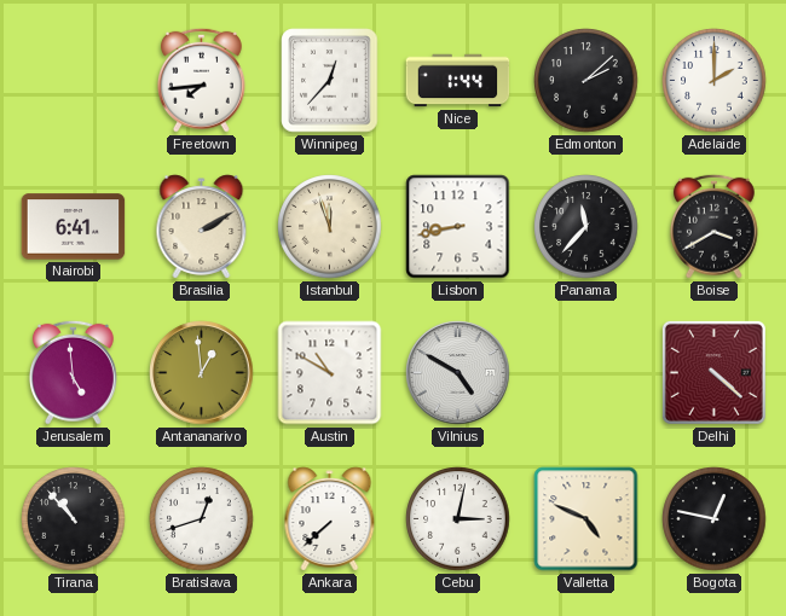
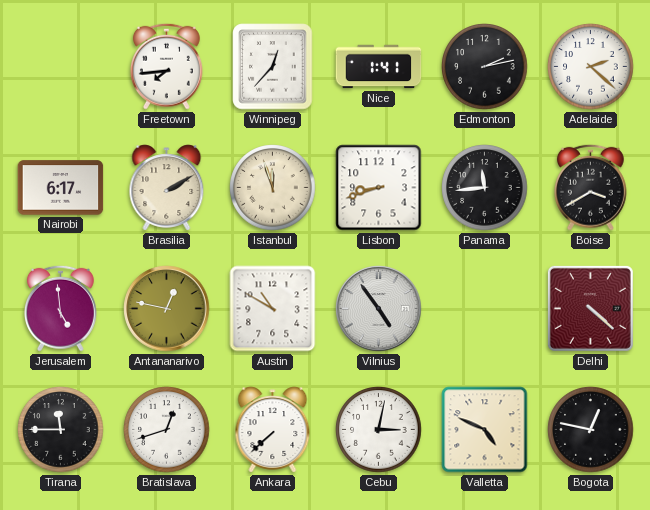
Nice: 1:44 -> 1:41
Edmonton: 2:08 -> 2:13
Adelaide: 2:00 -> 2:22
Nairobi: 6:41 -> 6:17
Lisbon: 8:43 -> 8:42
Panama: 11:37 -> 11:44
Antananarivo: 12:59 -> 12:47
Vilnius: 4:50 -> 4:54
Tirana: 10:53 -> 11:45
